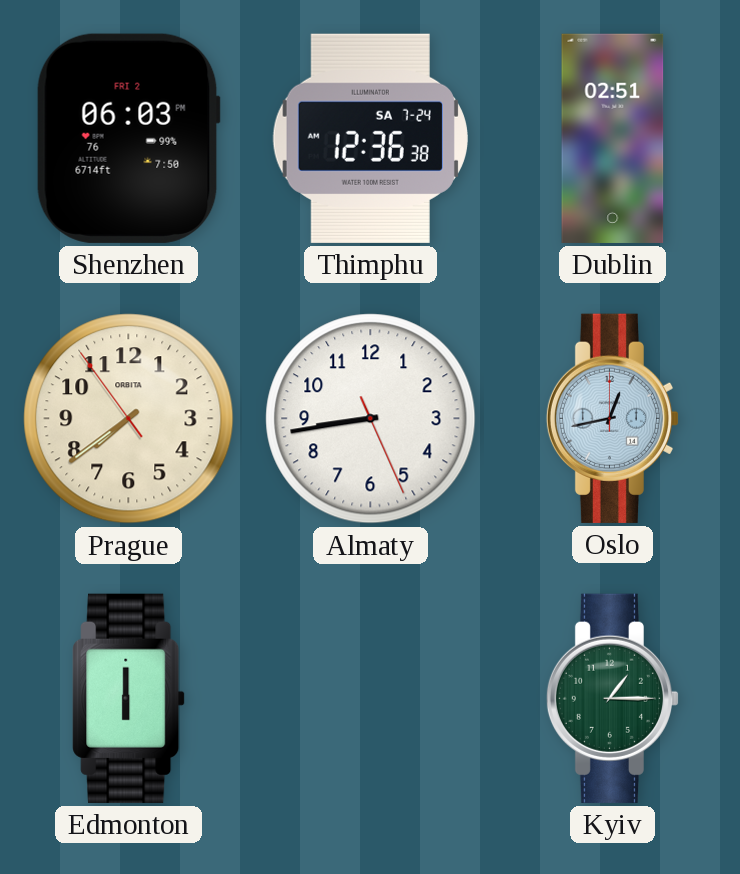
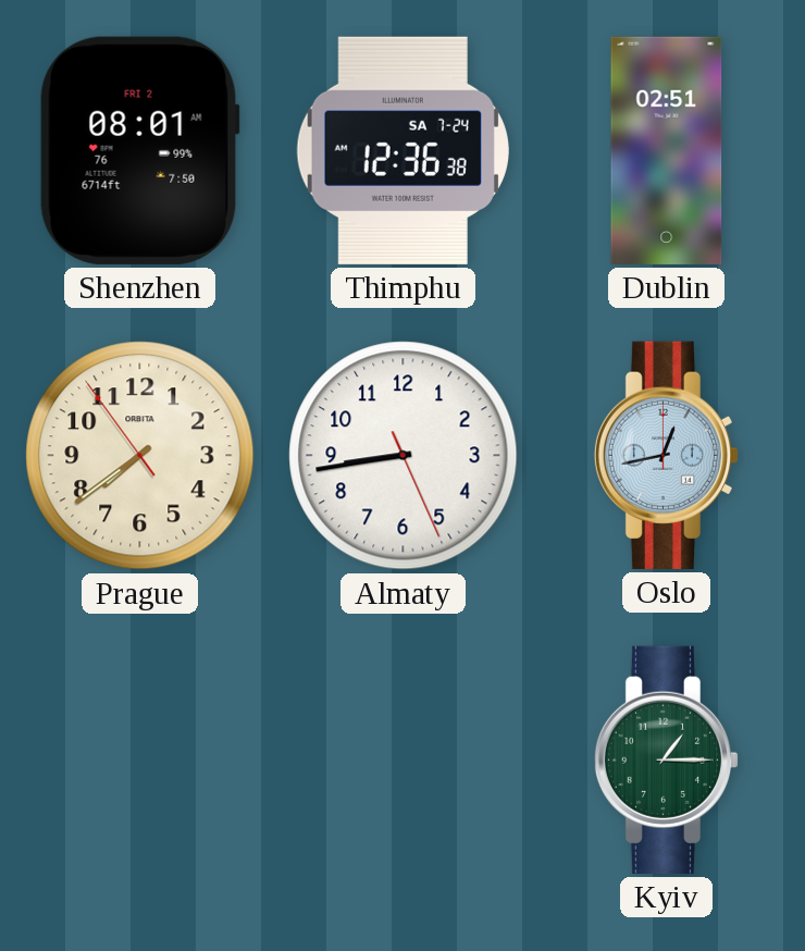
Shenzhen: 06:03 -> 08:01
Edmonton: 6:00 -> none
